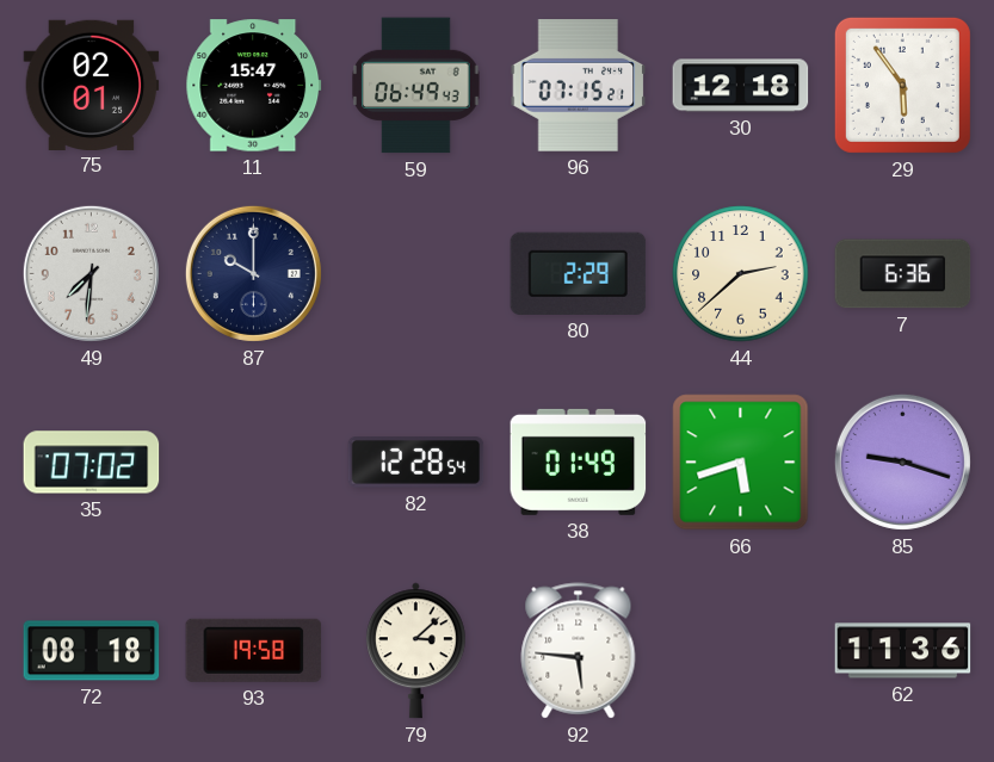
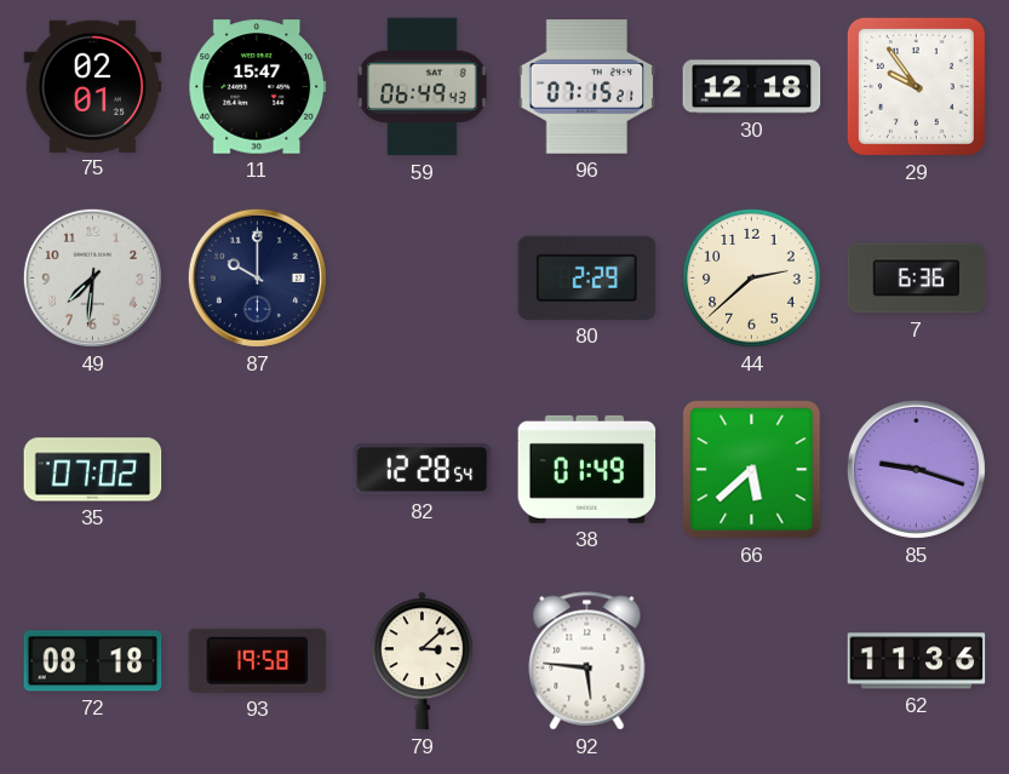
29: 5:54 -> 9:54
66: 5:42 -> 5:38
